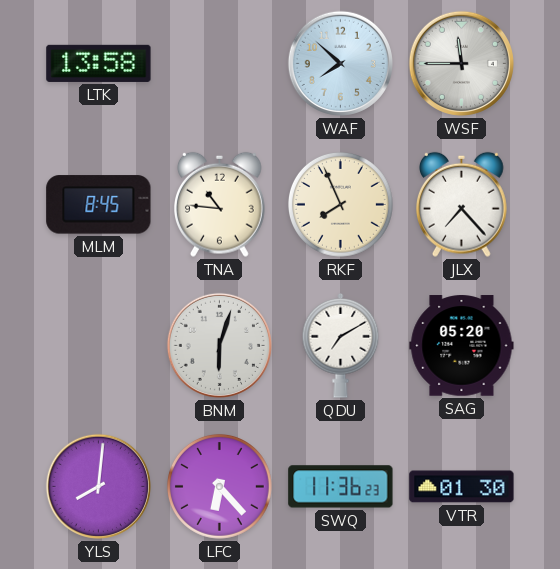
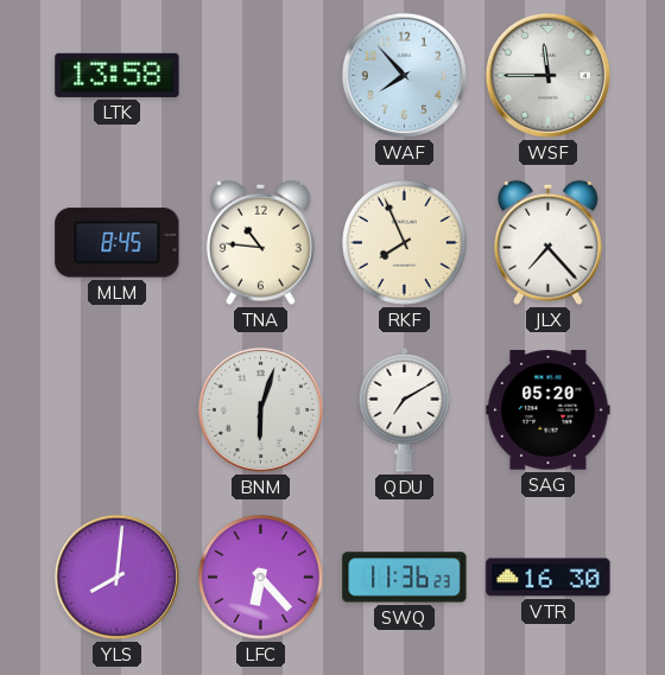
WAF: 7:52 -> 7:53
VTR: 01:30 -> 16:30
